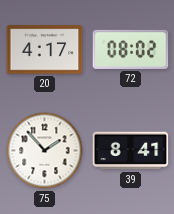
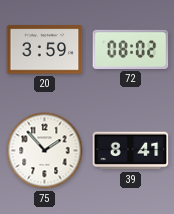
20: 4:17 -> 3:59
